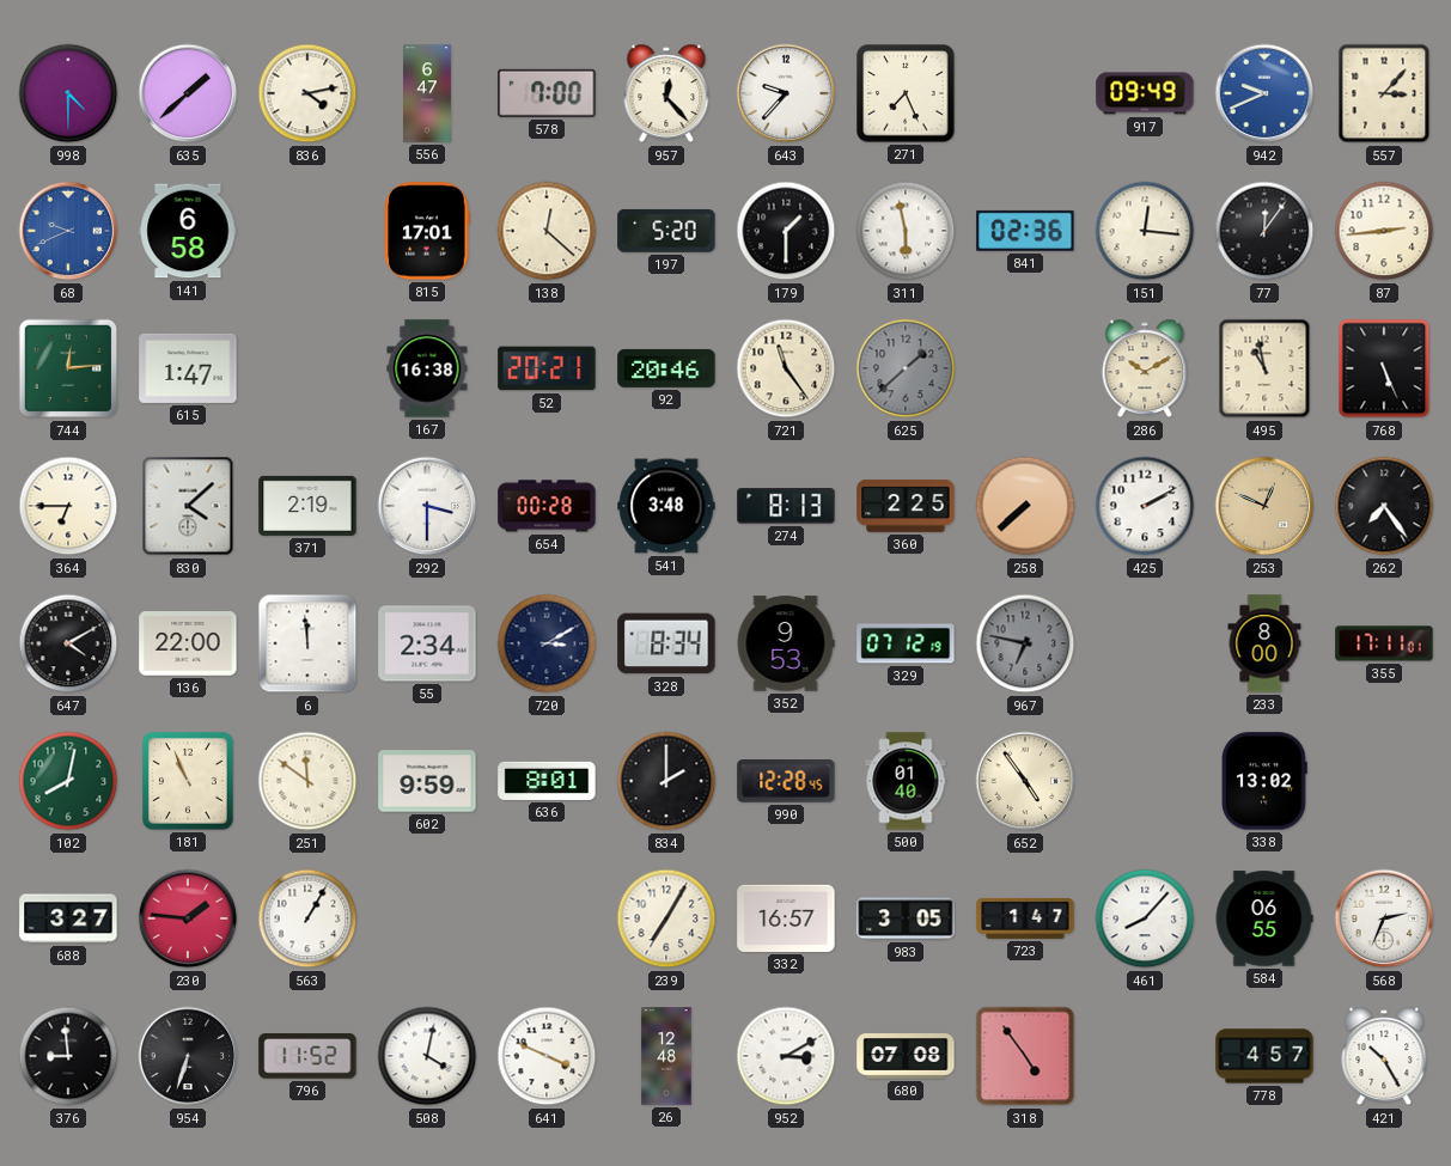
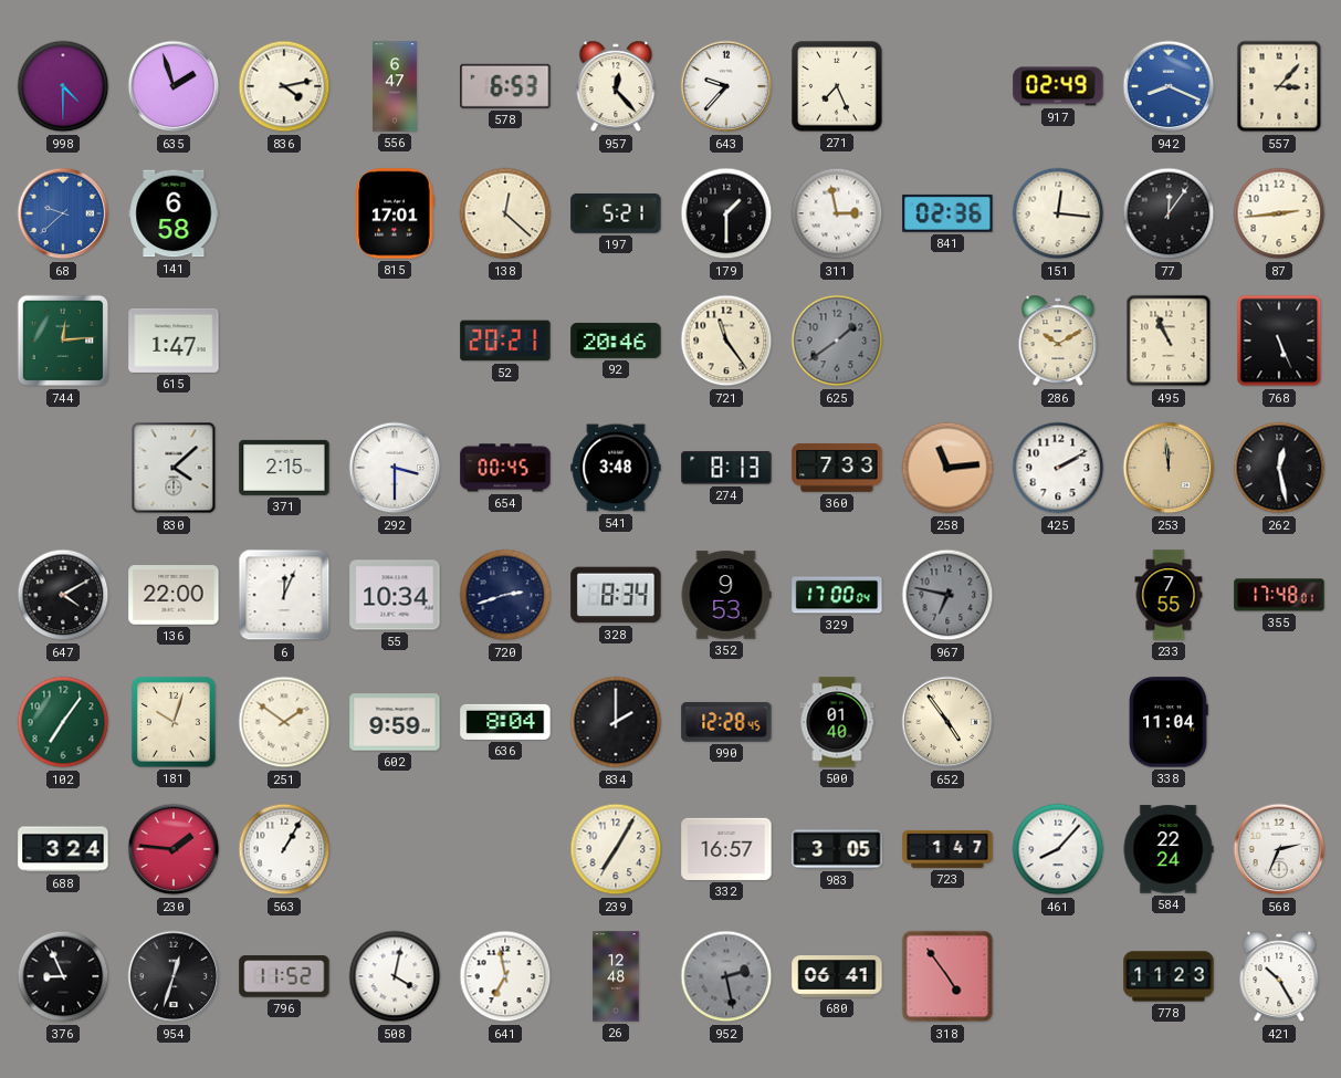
635: 1:38 -> 1:57
578: 7:00 -> 6:53
917: 09:49 -> 02:49
942: 9:41 -> 8:19
68: 9:41 -> 9:38
197: 5:20 -> 5:21
311: 5:58 -> 2:58
167: 16:38 -> none
625: 1:38 -> 1:39
495: 10:58 -> 10:56
364: 6:45 -> none
371: 2:19 -> 2:15
654: 00:28 -> 00:45
360: 2:25 -> 7:33
258: 7:38 -> 11:14
253: 12:49 -> 11:59
262: 7:24 -> 12:28
6: 11:59 -> 12:04
55: 2:34 -> 10:34
720: 3:10 -> 2:42
329: 07:12 -> 17:00
233: 8:00 -> 7:55
355: 17:11 -> 17:48
102: 8:02 -> 7:06
181: 10:56 -> 10:03
251: 11:51 -> 1:51
636: 8:01 -> 8:04
338: 13:02 -> 11:04
688: 3:27 -> 3:24
584: 06:55 -> 22:24
376: 8:59 -> 8:56
954: 6:33 -> 12:33
641: 3:49 -> 6:58
952: 3:10 -> 2:28
952 dial: white -> grey
680: 07:08 -> 06:41
778: 4:57 -> 11:23
